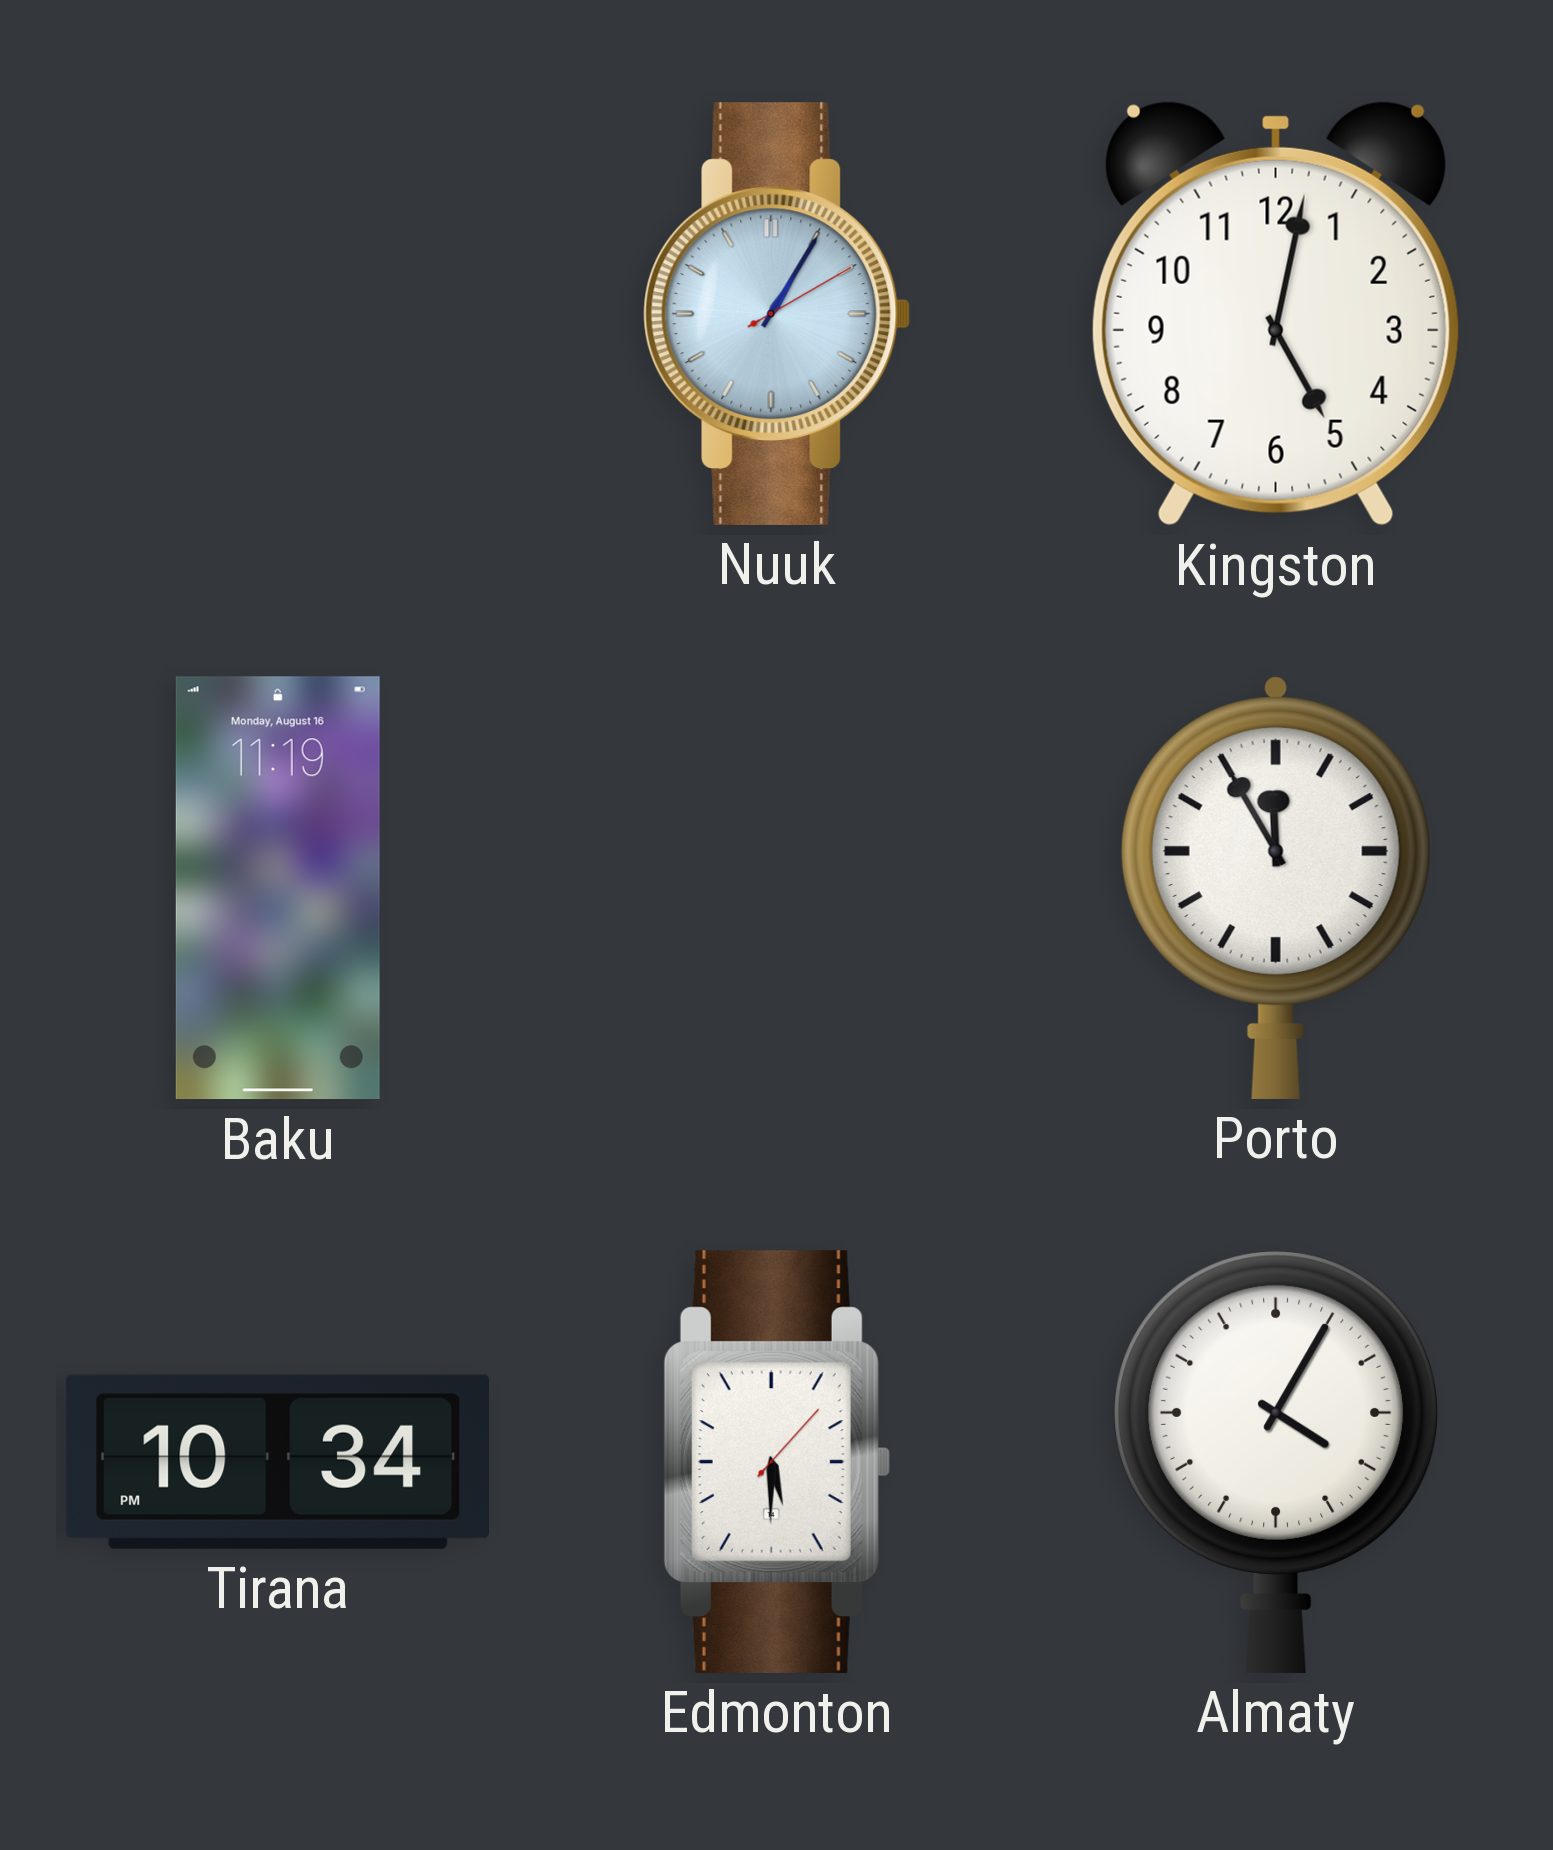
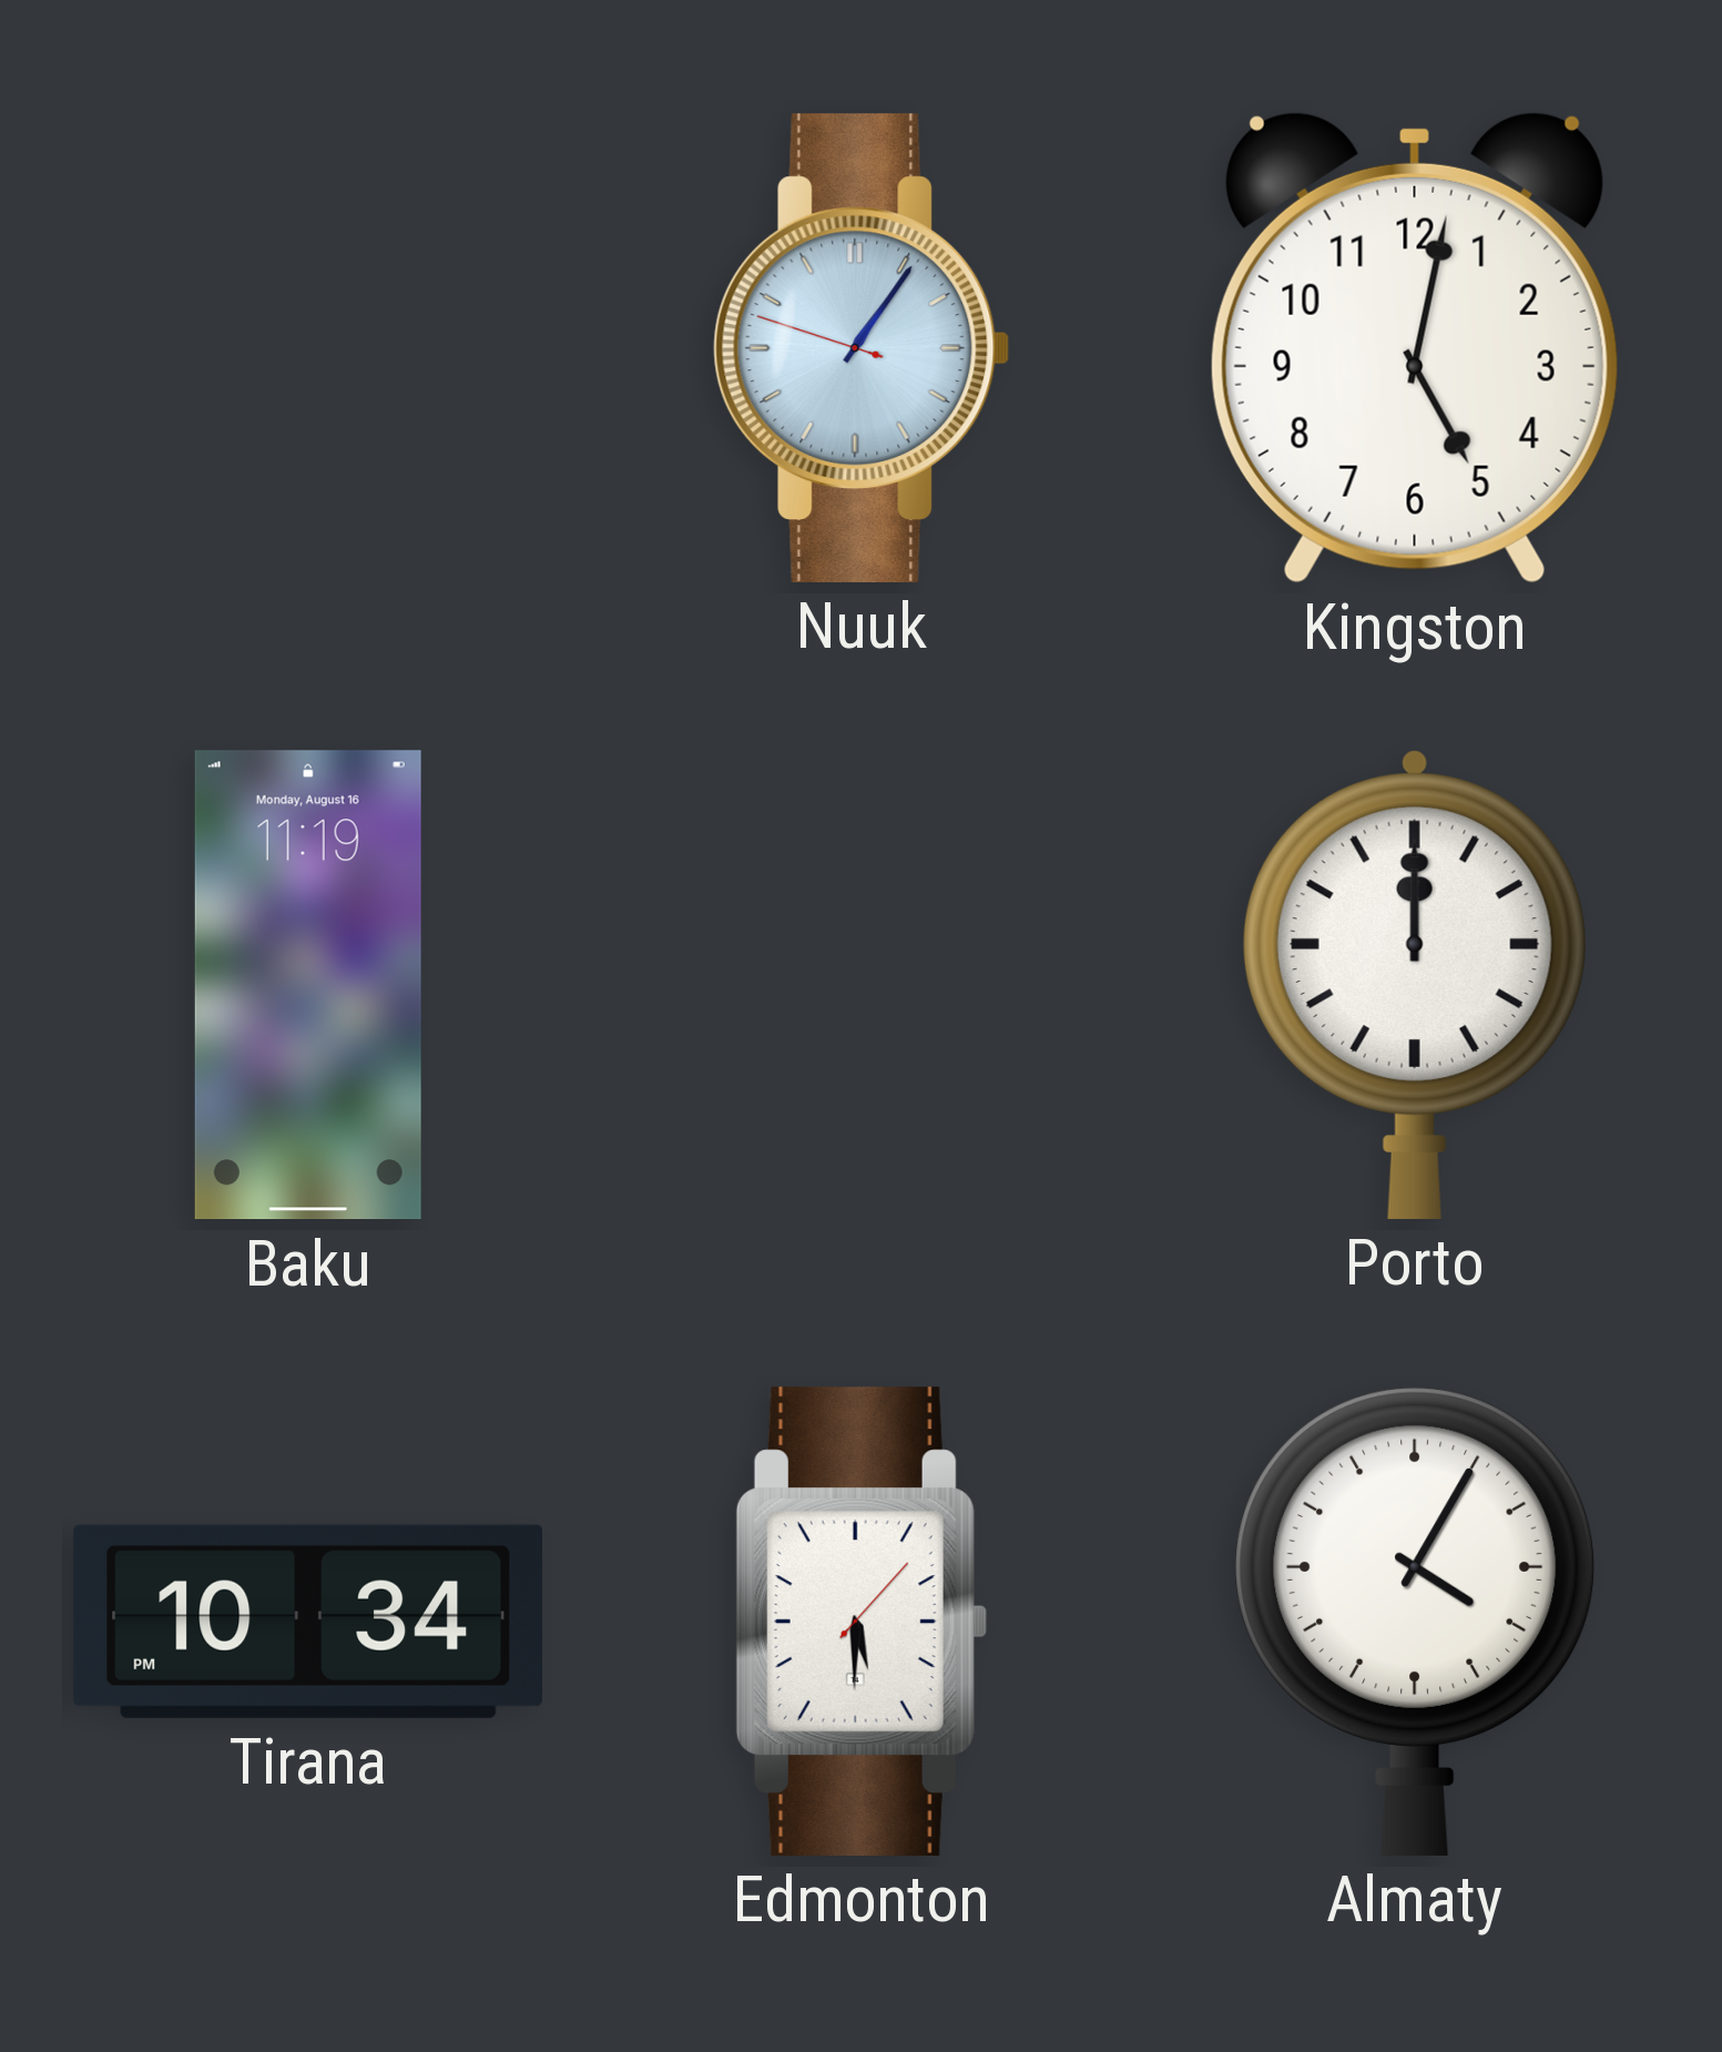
Nuuk: 1:05:10 -> 1:05:48
Porto: 11:55 -> 12:00
